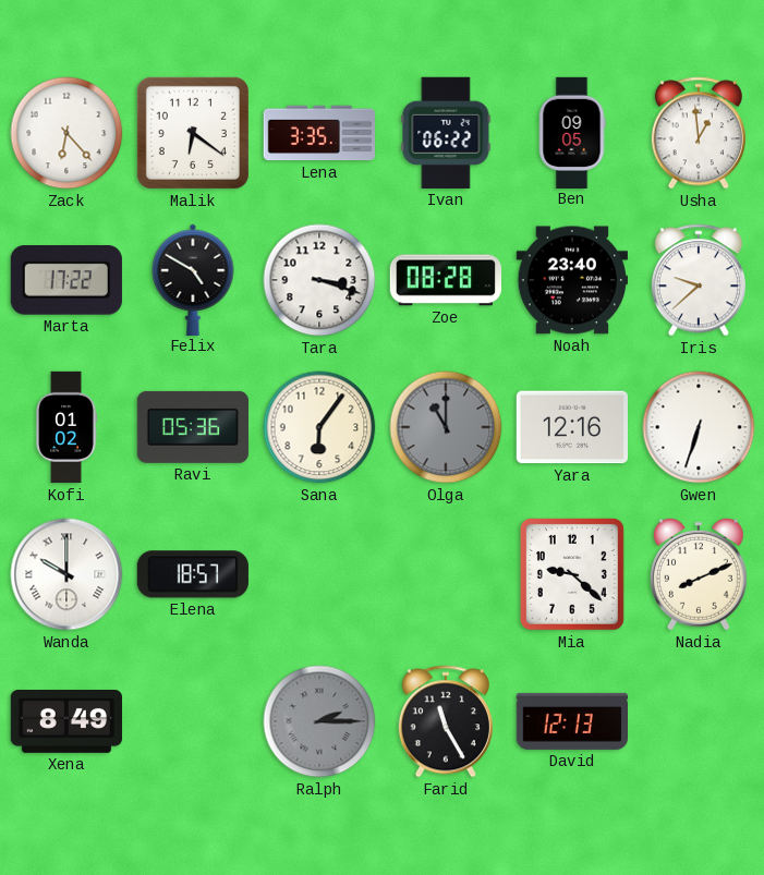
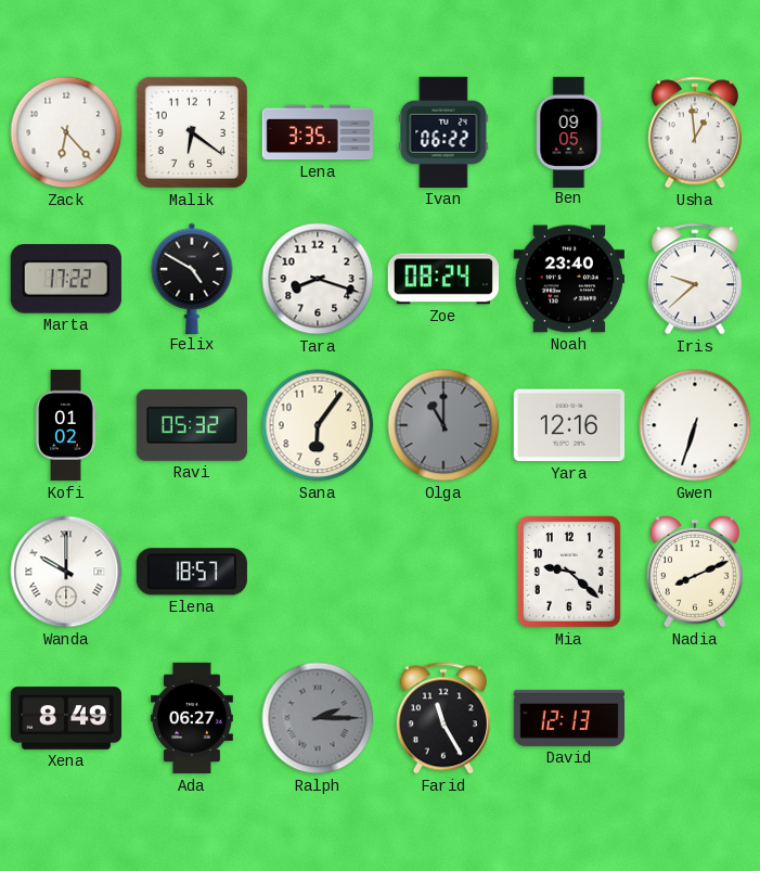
Tara: 3:18 -> 8:18
Zoe: 08:28 -> 08:24
Ravi: 05:36 -> 05:32
Ada: none -> 06:27
